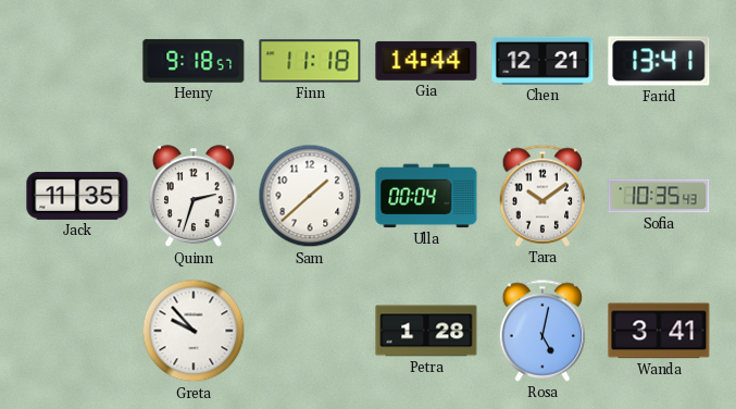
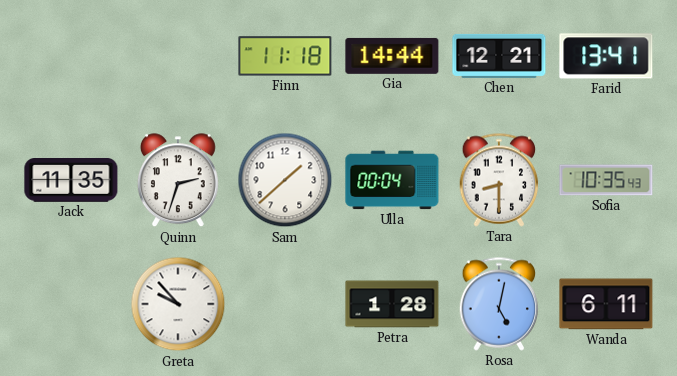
Henry: 9:18 -> none
Tara: 10:09 -> 8:30
Wanda: 3:41 -> 6:11
